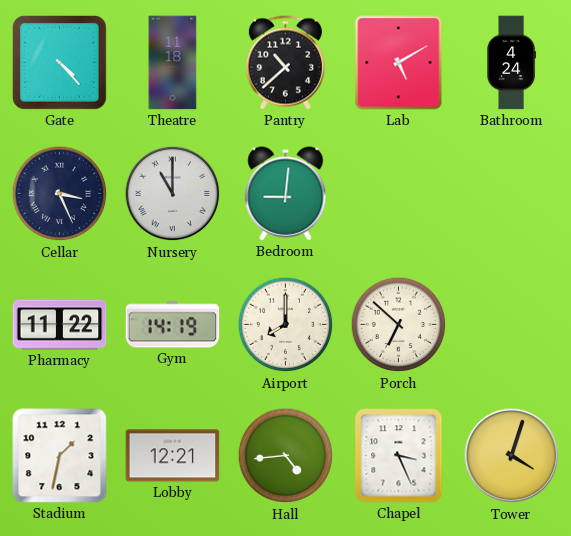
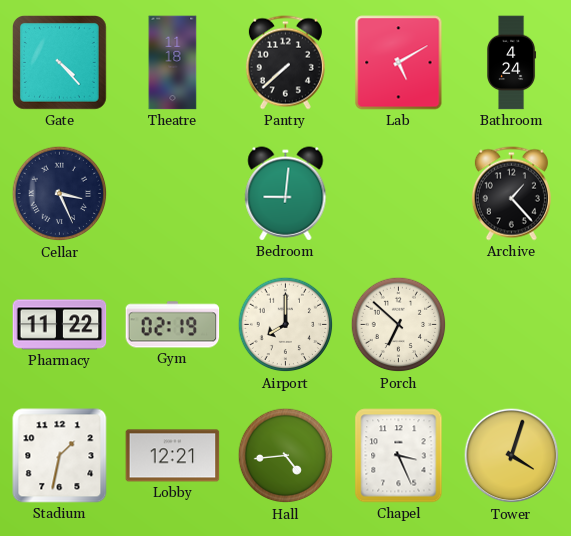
Pantry: 10:38 -> 7:38
Nursery: 11:00 -> none
Archive: none -> 1:23
Gym: 14:19 -> 02:19
